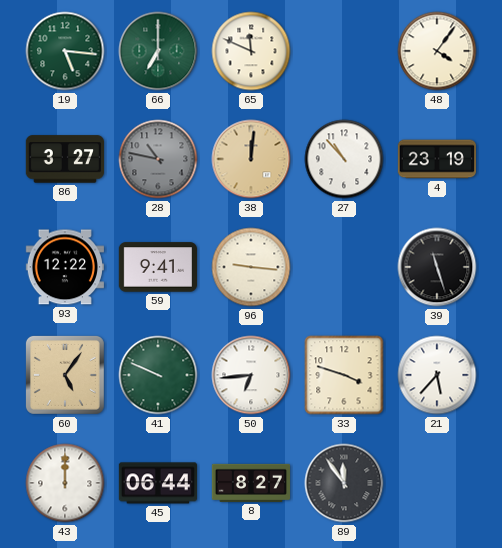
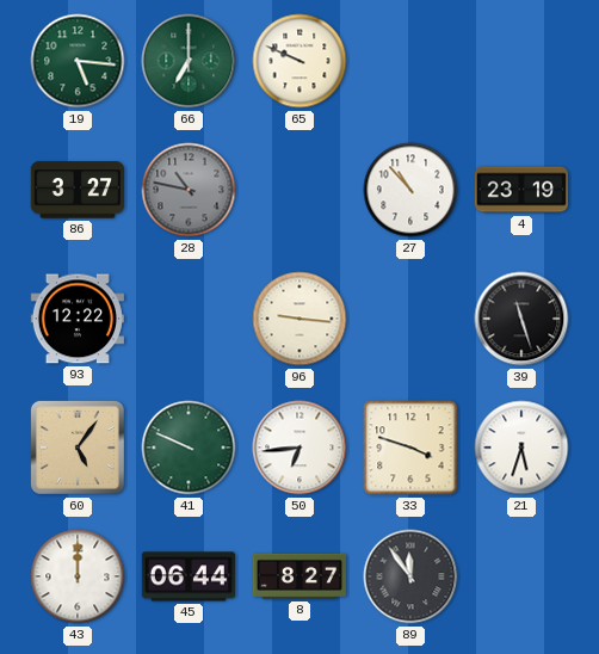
65: 11:49 -> 9:49
48: 4:06 -> none
38: 12:01 -> none
59: 9:41 -> none
21: 5:37 -> 5:33
